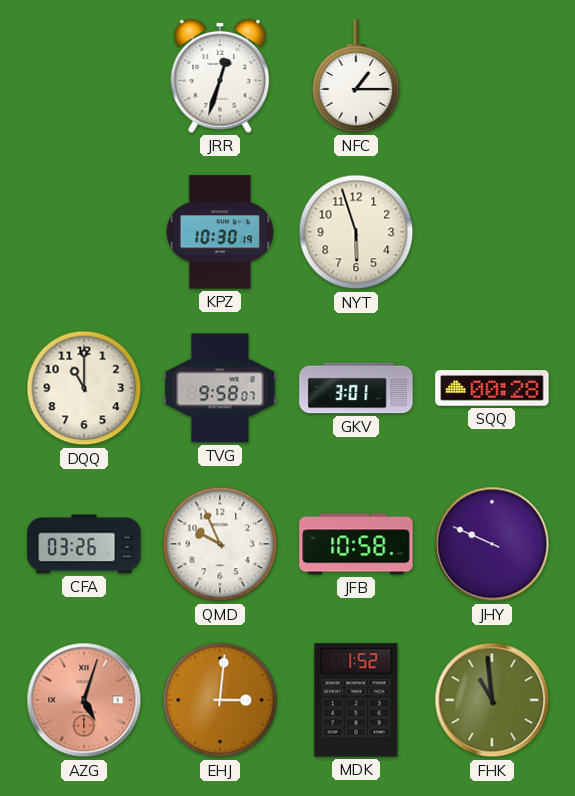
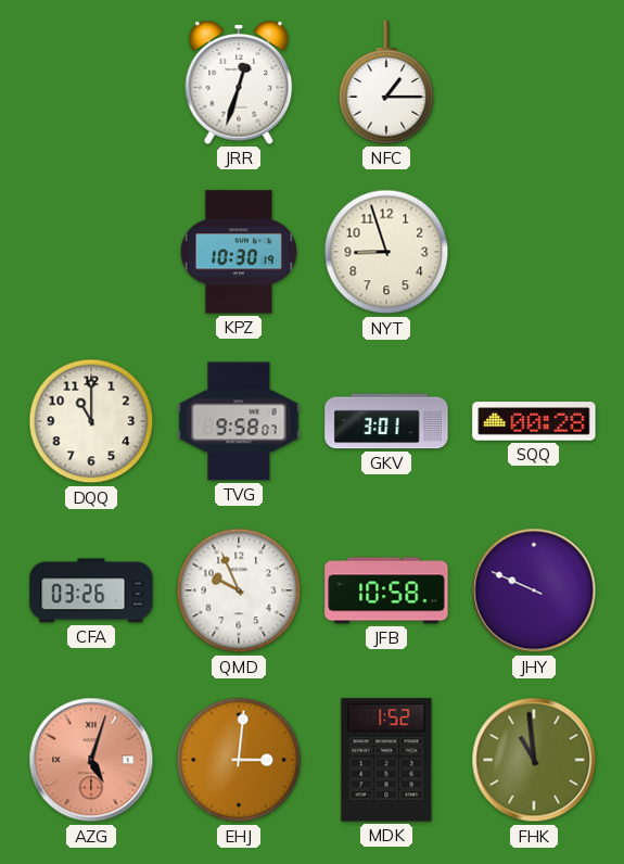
NYT: 5:57 -> 8:57
